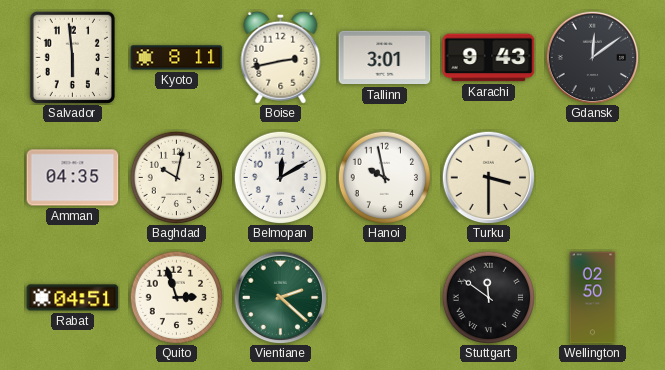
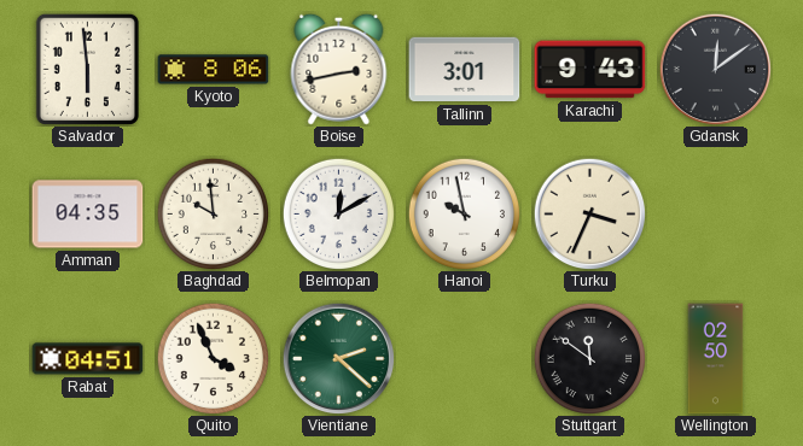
Kyoto: 8:11 -> 8:06
Baghdad: 10:02 -> 9:59
Turku: 3:30 -> 3:34
Quito: 2:57 -> 3:56
